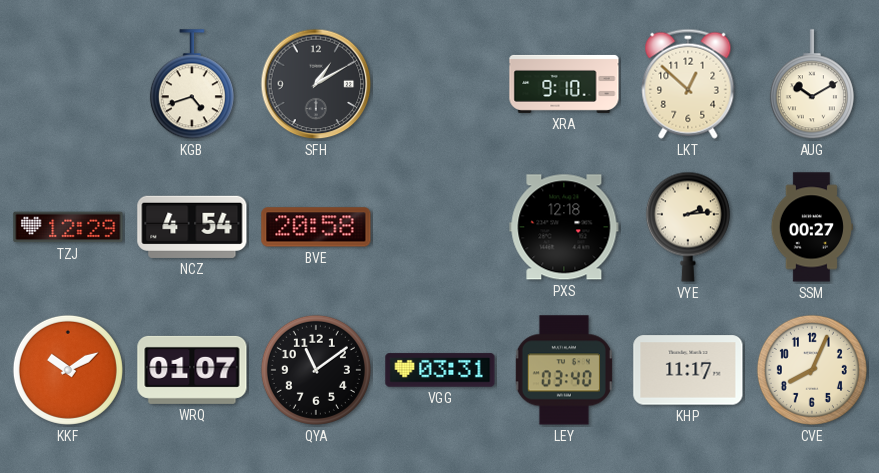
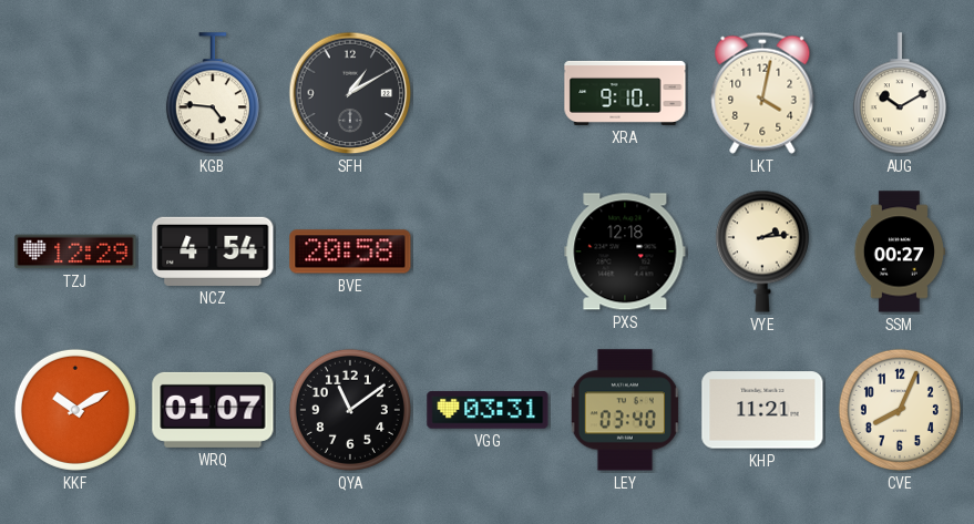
KGB: 4:42 -> 4:46
LKT: 12:52 -> 4:02
KHP: 11:17 -> 11:21
